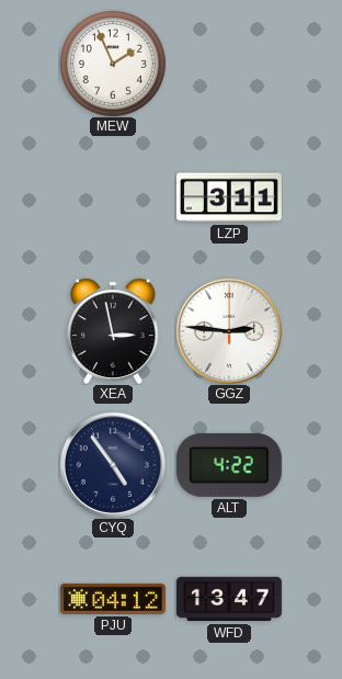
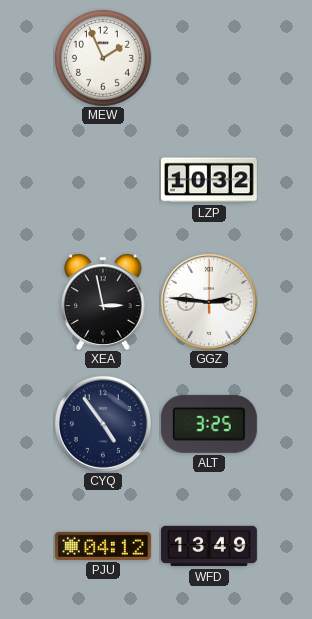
LZP: 3:11 -> 10:32
ALT: 4:22 -> 3:25
WFD: 13:47 -> 13:49
